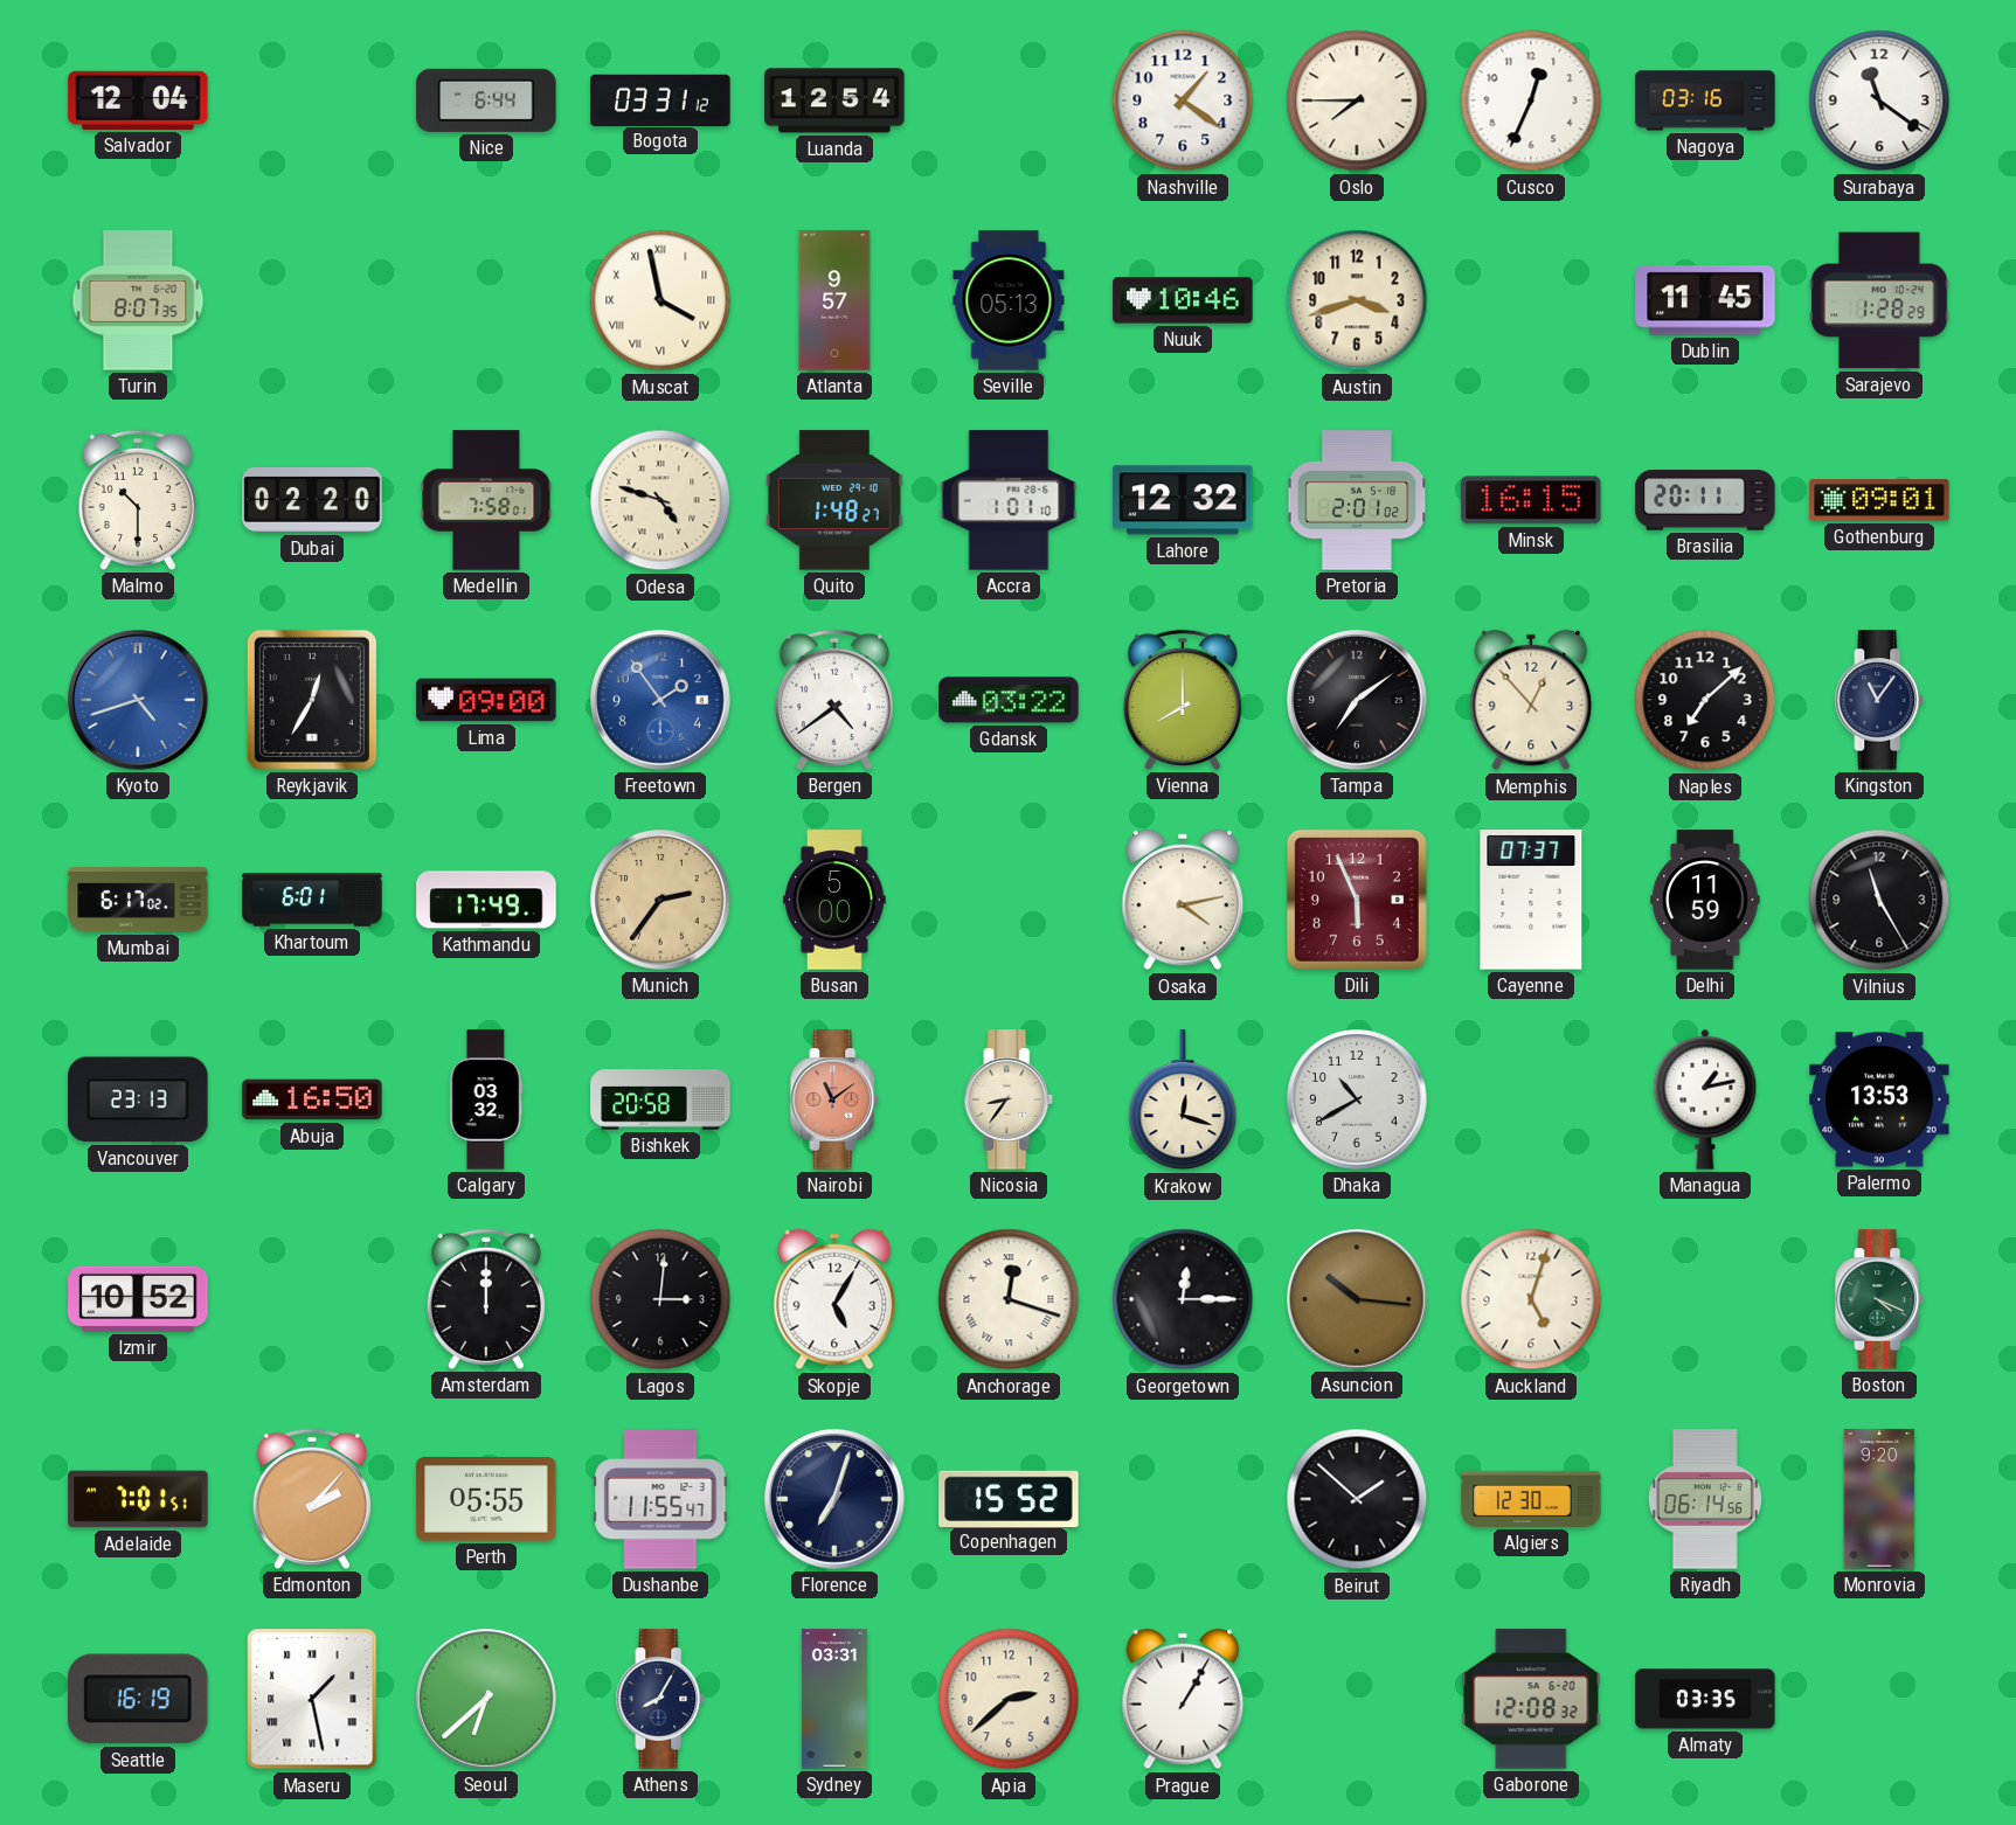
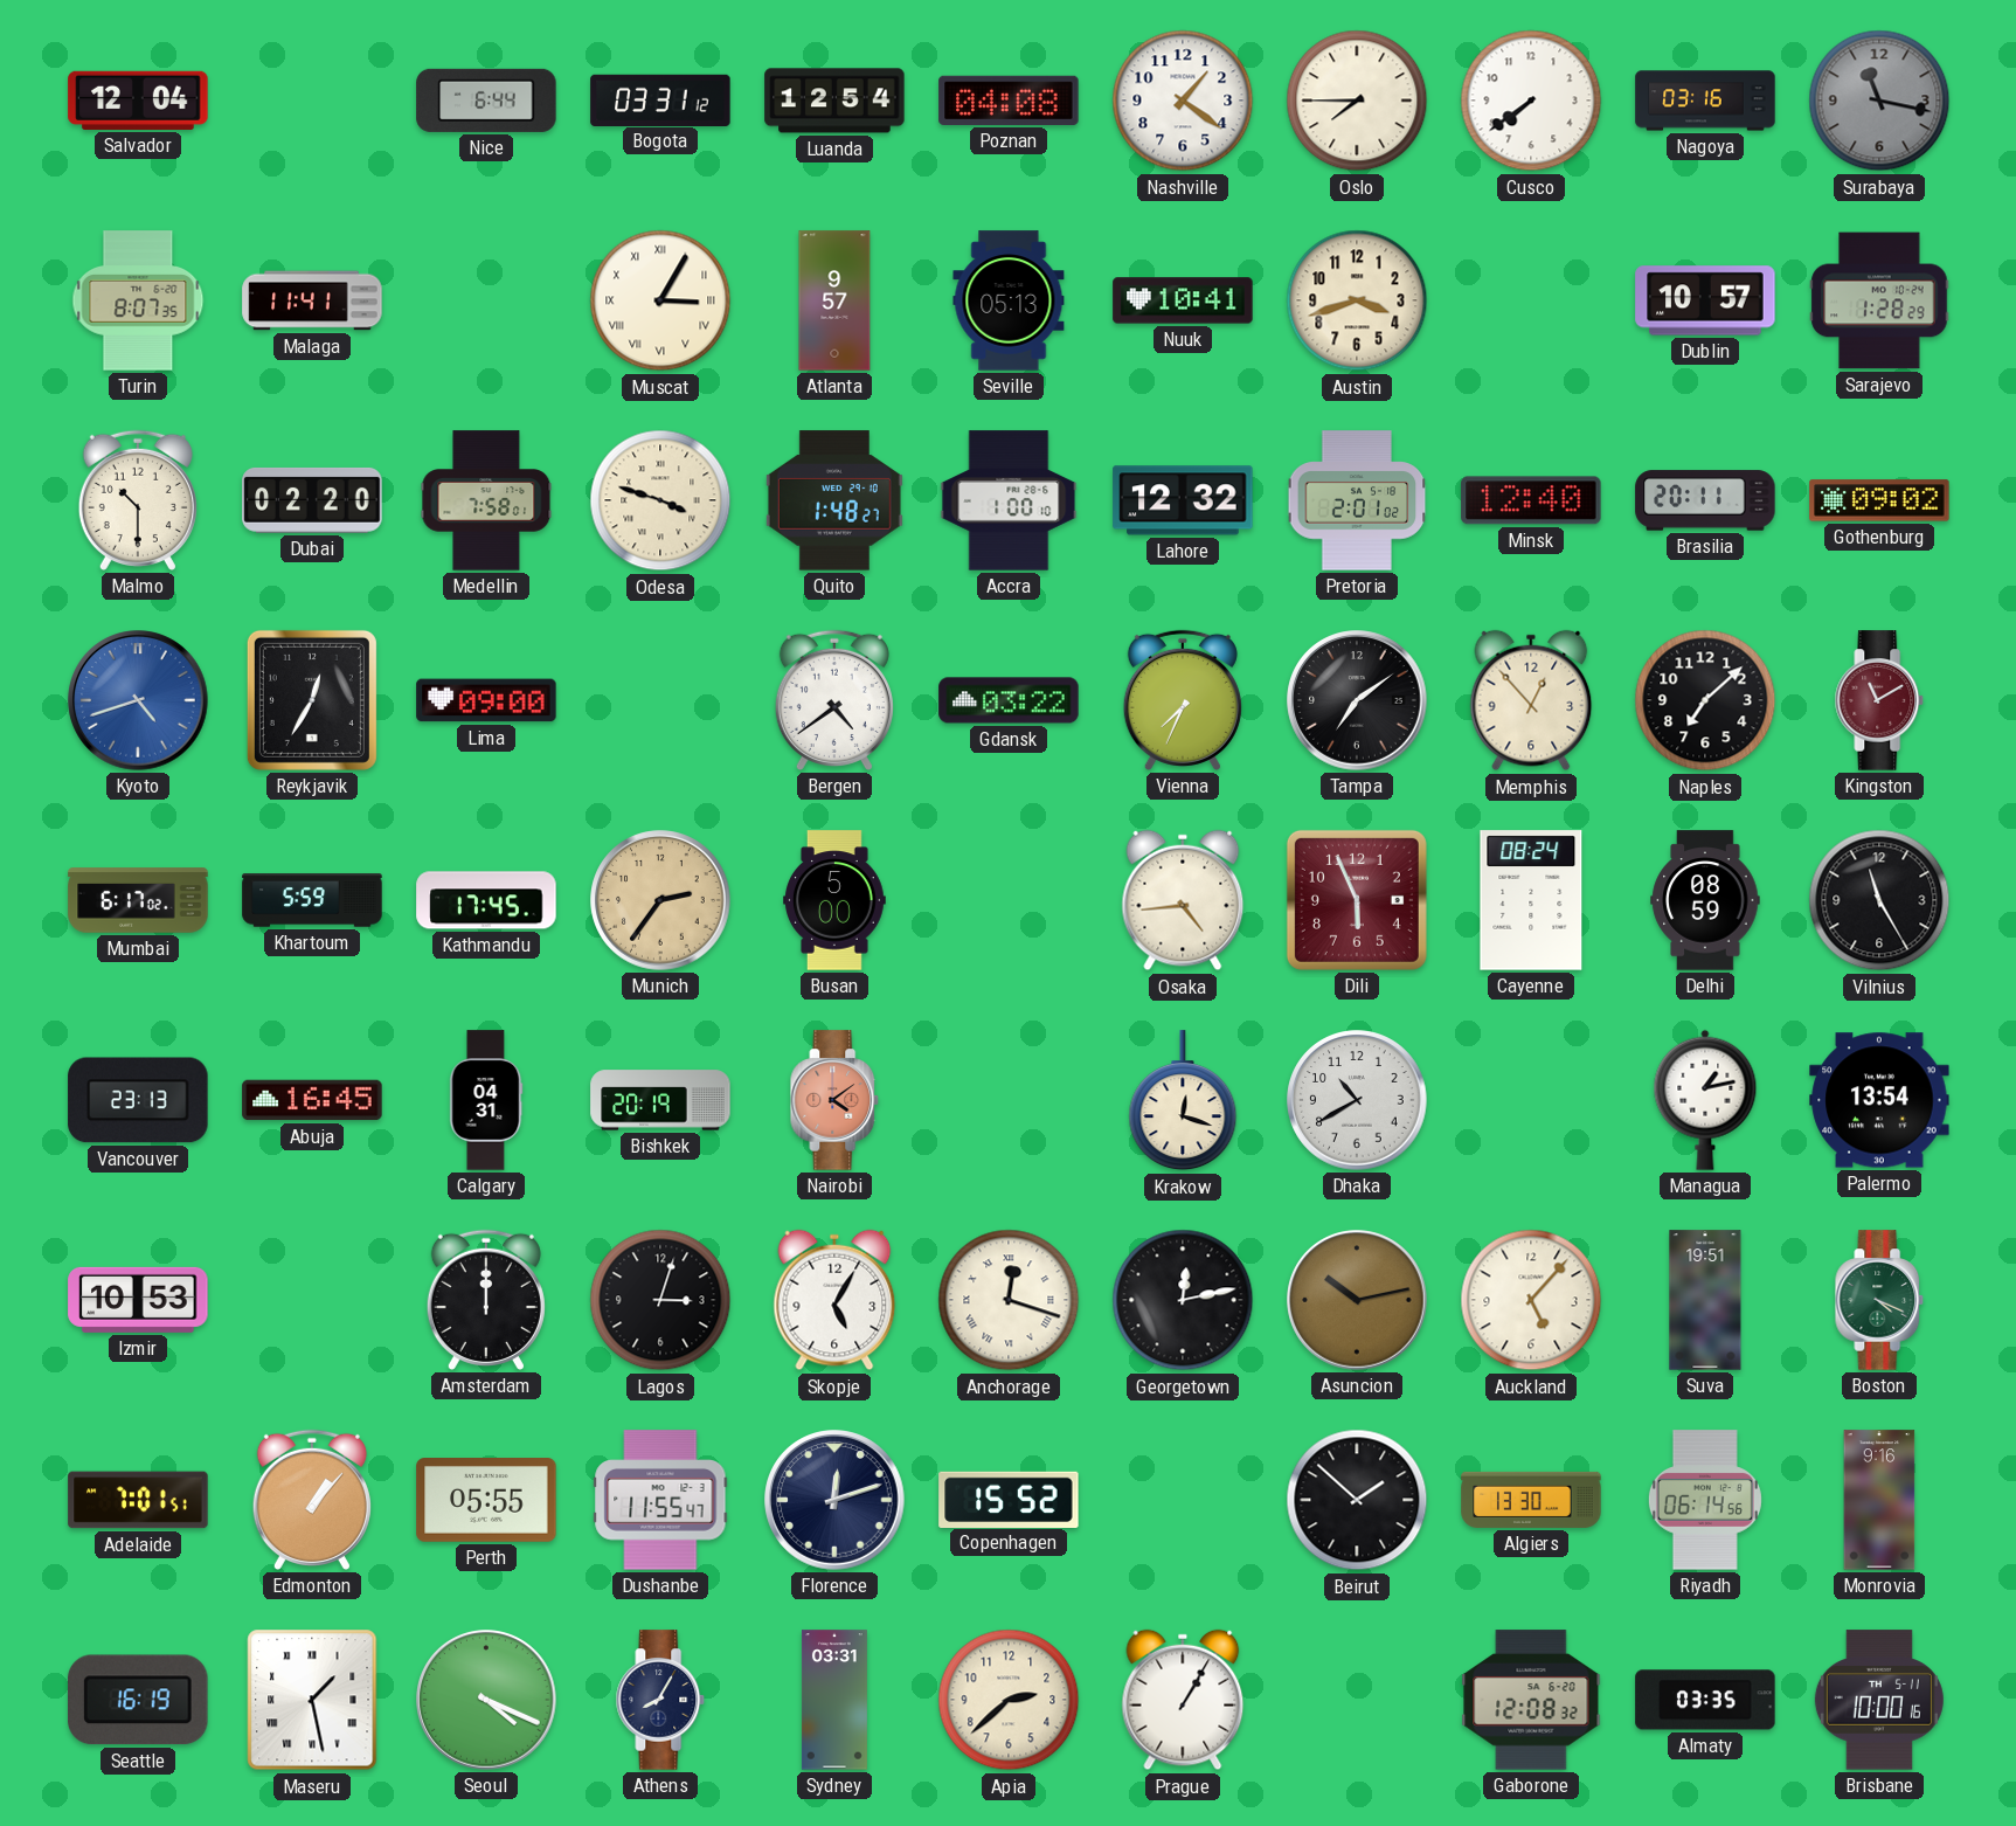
Poznan: none -> 04:08
Cusco: 12:34 -> 7:39
Surabaya: 11:21 -> 11:17
Surabaya dial: white -> grey
Malaga: none -> 11:41
Muscat: 3:58 -> 3:05
Nuuk: 10:46 -> 10:41
Dublin: 11:45 -> 10:57
Odesa: 4:48 -> 3:48
Accra: 1:01 -> 1:00
Minsk: 16:15 -> 12:40
Gothenburg: 09:01 -> 09:02
Freetown: 1:54 -> none
Vienna: 8:00 -> 7:34
Kingston: 11:06 -> 11:10
Kingston dial: navy -> burgundy
Khartoum: 6:01 -> 5:59
Kathmandu: 17:49 -> 17:45
Osaka: 4:13 -> 4:44
Cayenne: 07:37 -> 08:24
Delhi: 11:59 -> 08:59
Abuja: 16:50 -> 16:45
Calgary: 03:32 -> 04:31
Bishkek: 20:58 -> 20:19
Nairobi: 11:09 -> 4:09
Nicosia: 8:36 -> none
Palermo: 13:53 -> 13:54
Izmir: 10:52 -> 10:53
Lagos: 3:01 -> 3:03
Georgetown: 12:15 -> 12:13
Asuncion: 10:16 -> 10:13
Auckland: 5:03 -> 5:07
Suva: none -> 19:51
Edmonton: 2:07 -> 1:07
Florence: 7:03 -> 12:12
Algiers: 12:30 -> 13:30
Monrovia: 9:20 -> 9:16
Seoul: 6:38 -> 4:19
Brisbane: none -> 10:00
